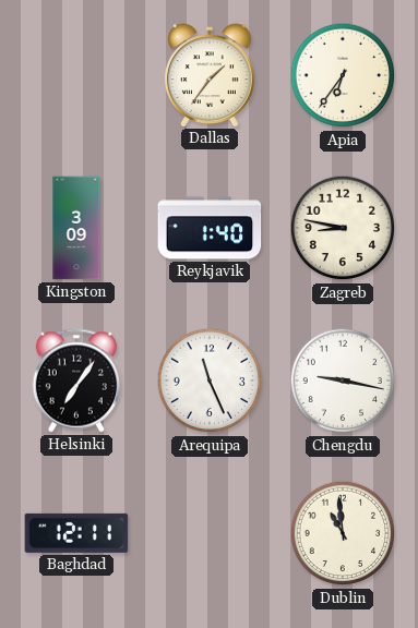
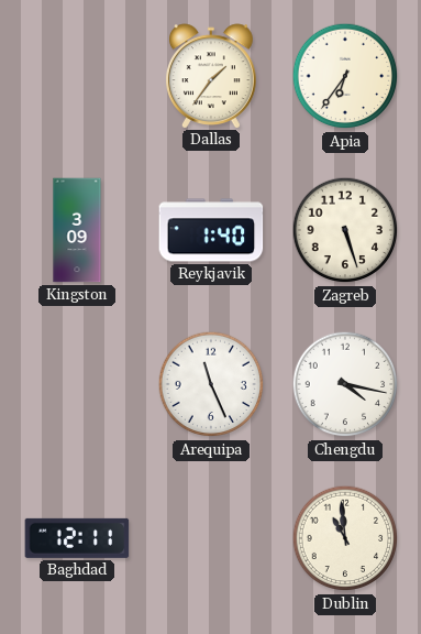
Zagreb: 8:47 -> 5:27
Helsinki: 7:06 -> none
Chengdu: 9:17 -> 4:17
